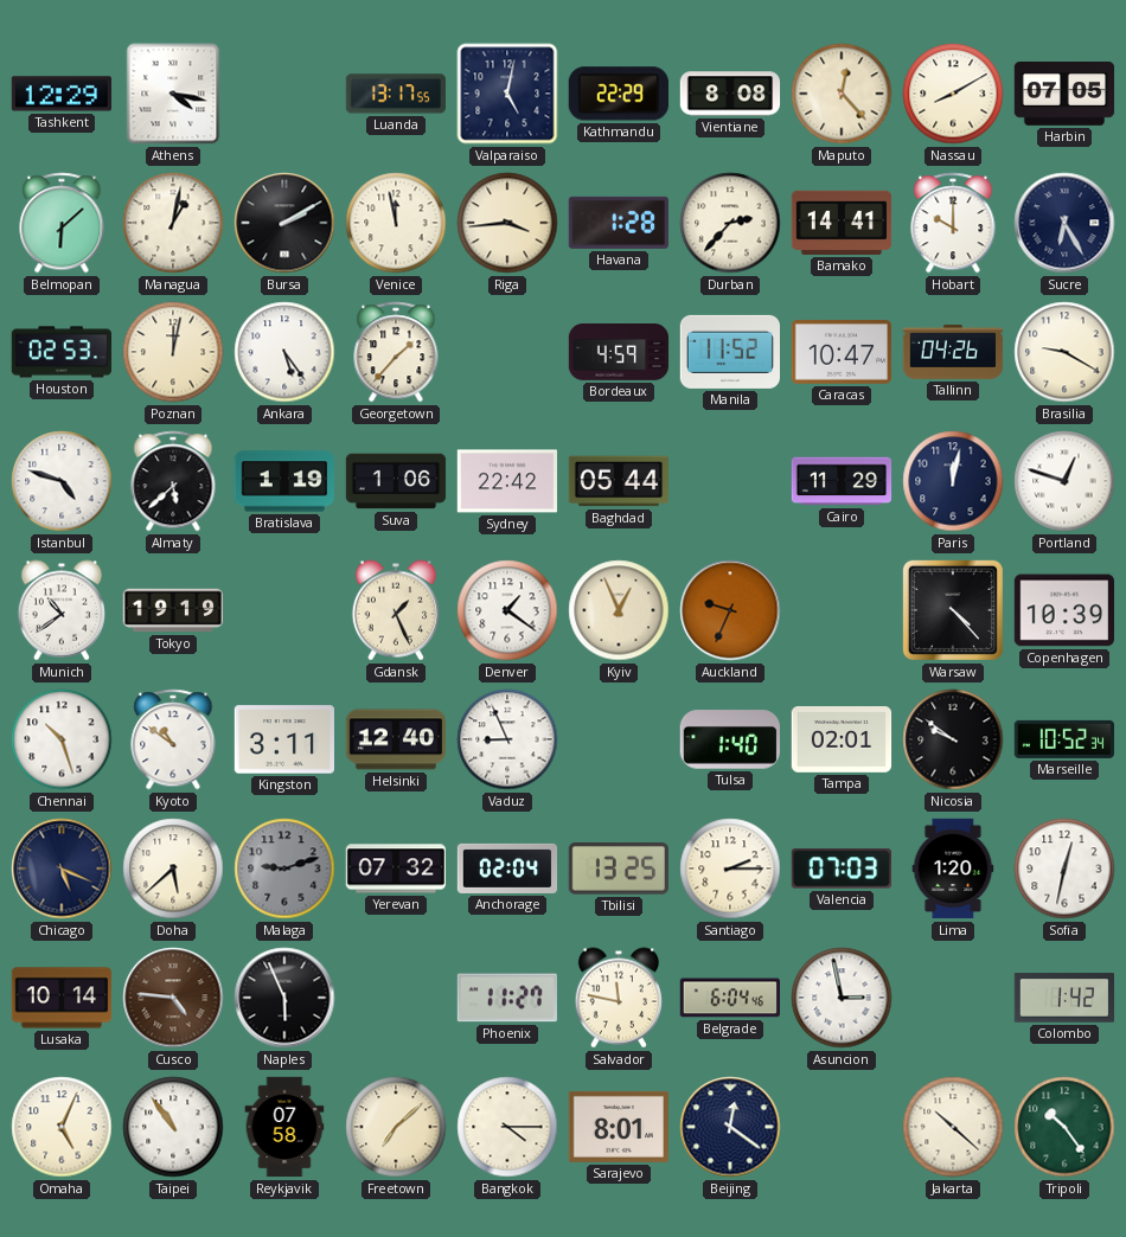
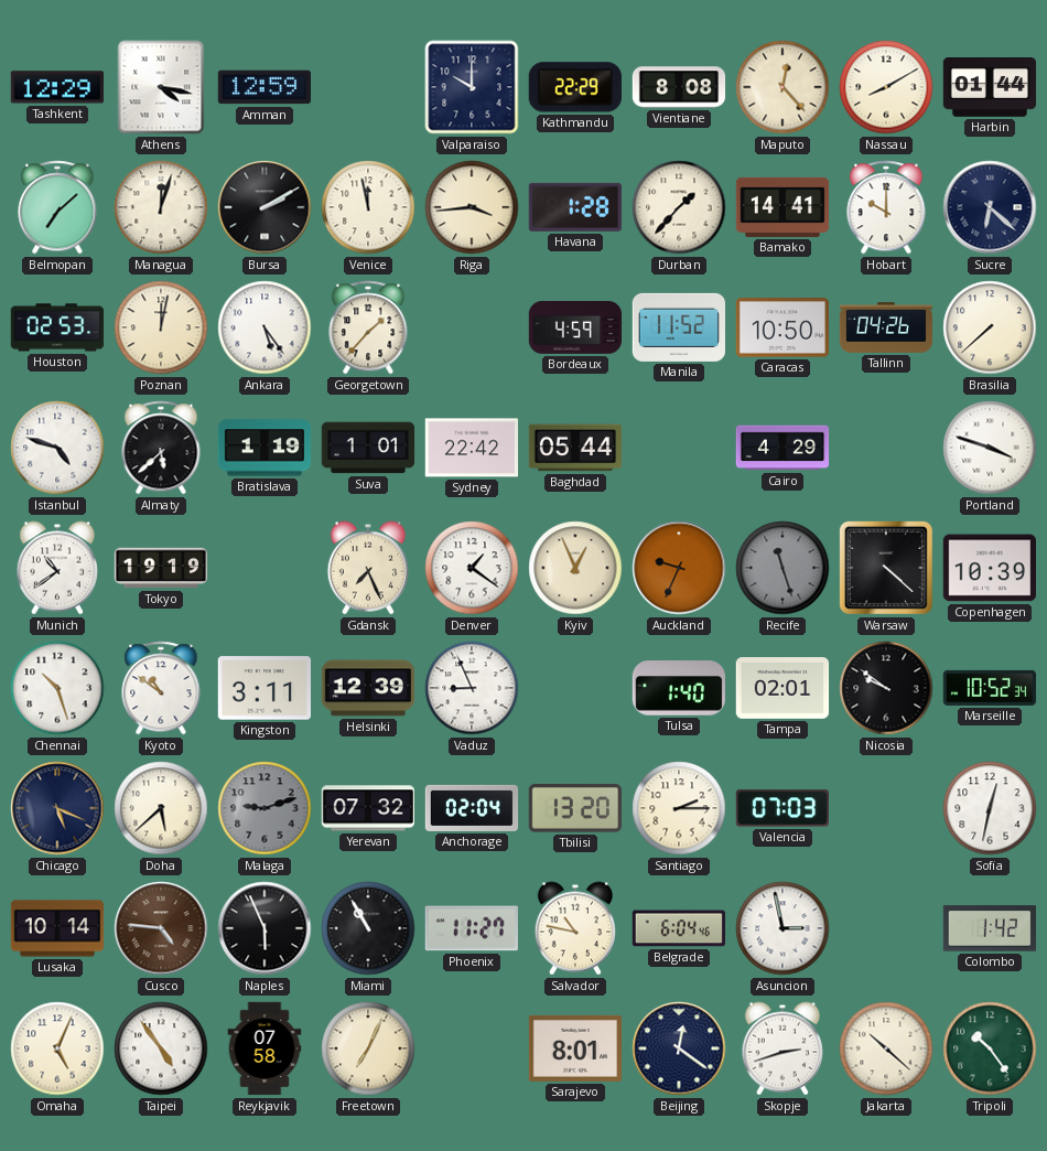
Amman: none -> 12:59
Luanda: 13:17 -> none
Valparaiso: 5:02 -> 10:00
Harbin: 07:05 -> 01:44
Belmopan: 6:08 -> 7:08
Managua: 1:02 -> 12:03
Durban: 2:37 -> 1:37
Sucre: 6:25 -> 6:22
Caracas: 10:47 -> 10:50
Brasilia: 9:20 -> 7:38
Suva: 1:06 -> 1:01
Cairo: 11:29 -> 4:29
Paris: 12:02 -> none
Portland: 12:48 -> 3:48
Gdansk: 1:26 -> 7:26
Recife: none -> 11:27
Warsaw: 4:23 -> 4:22
Helsinki: 12:40 -> 12:39
Tbilisi: 13:25 -> 13:20
Lima: 1:20 -> none
Miami: none -> 10:55
Salvador: 11:47 -> 10:47
Taipei: 10:54 -> 4:54
Freetown: 7:08 -> 7:04
Bangkok: 4:15 -> none
Skopje: none -> 2:42
